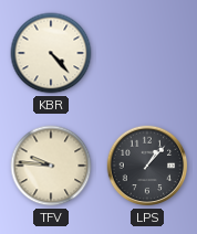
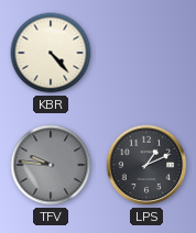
TFV dial: cream -> grey
LPS: 1:07 -> 1:11
